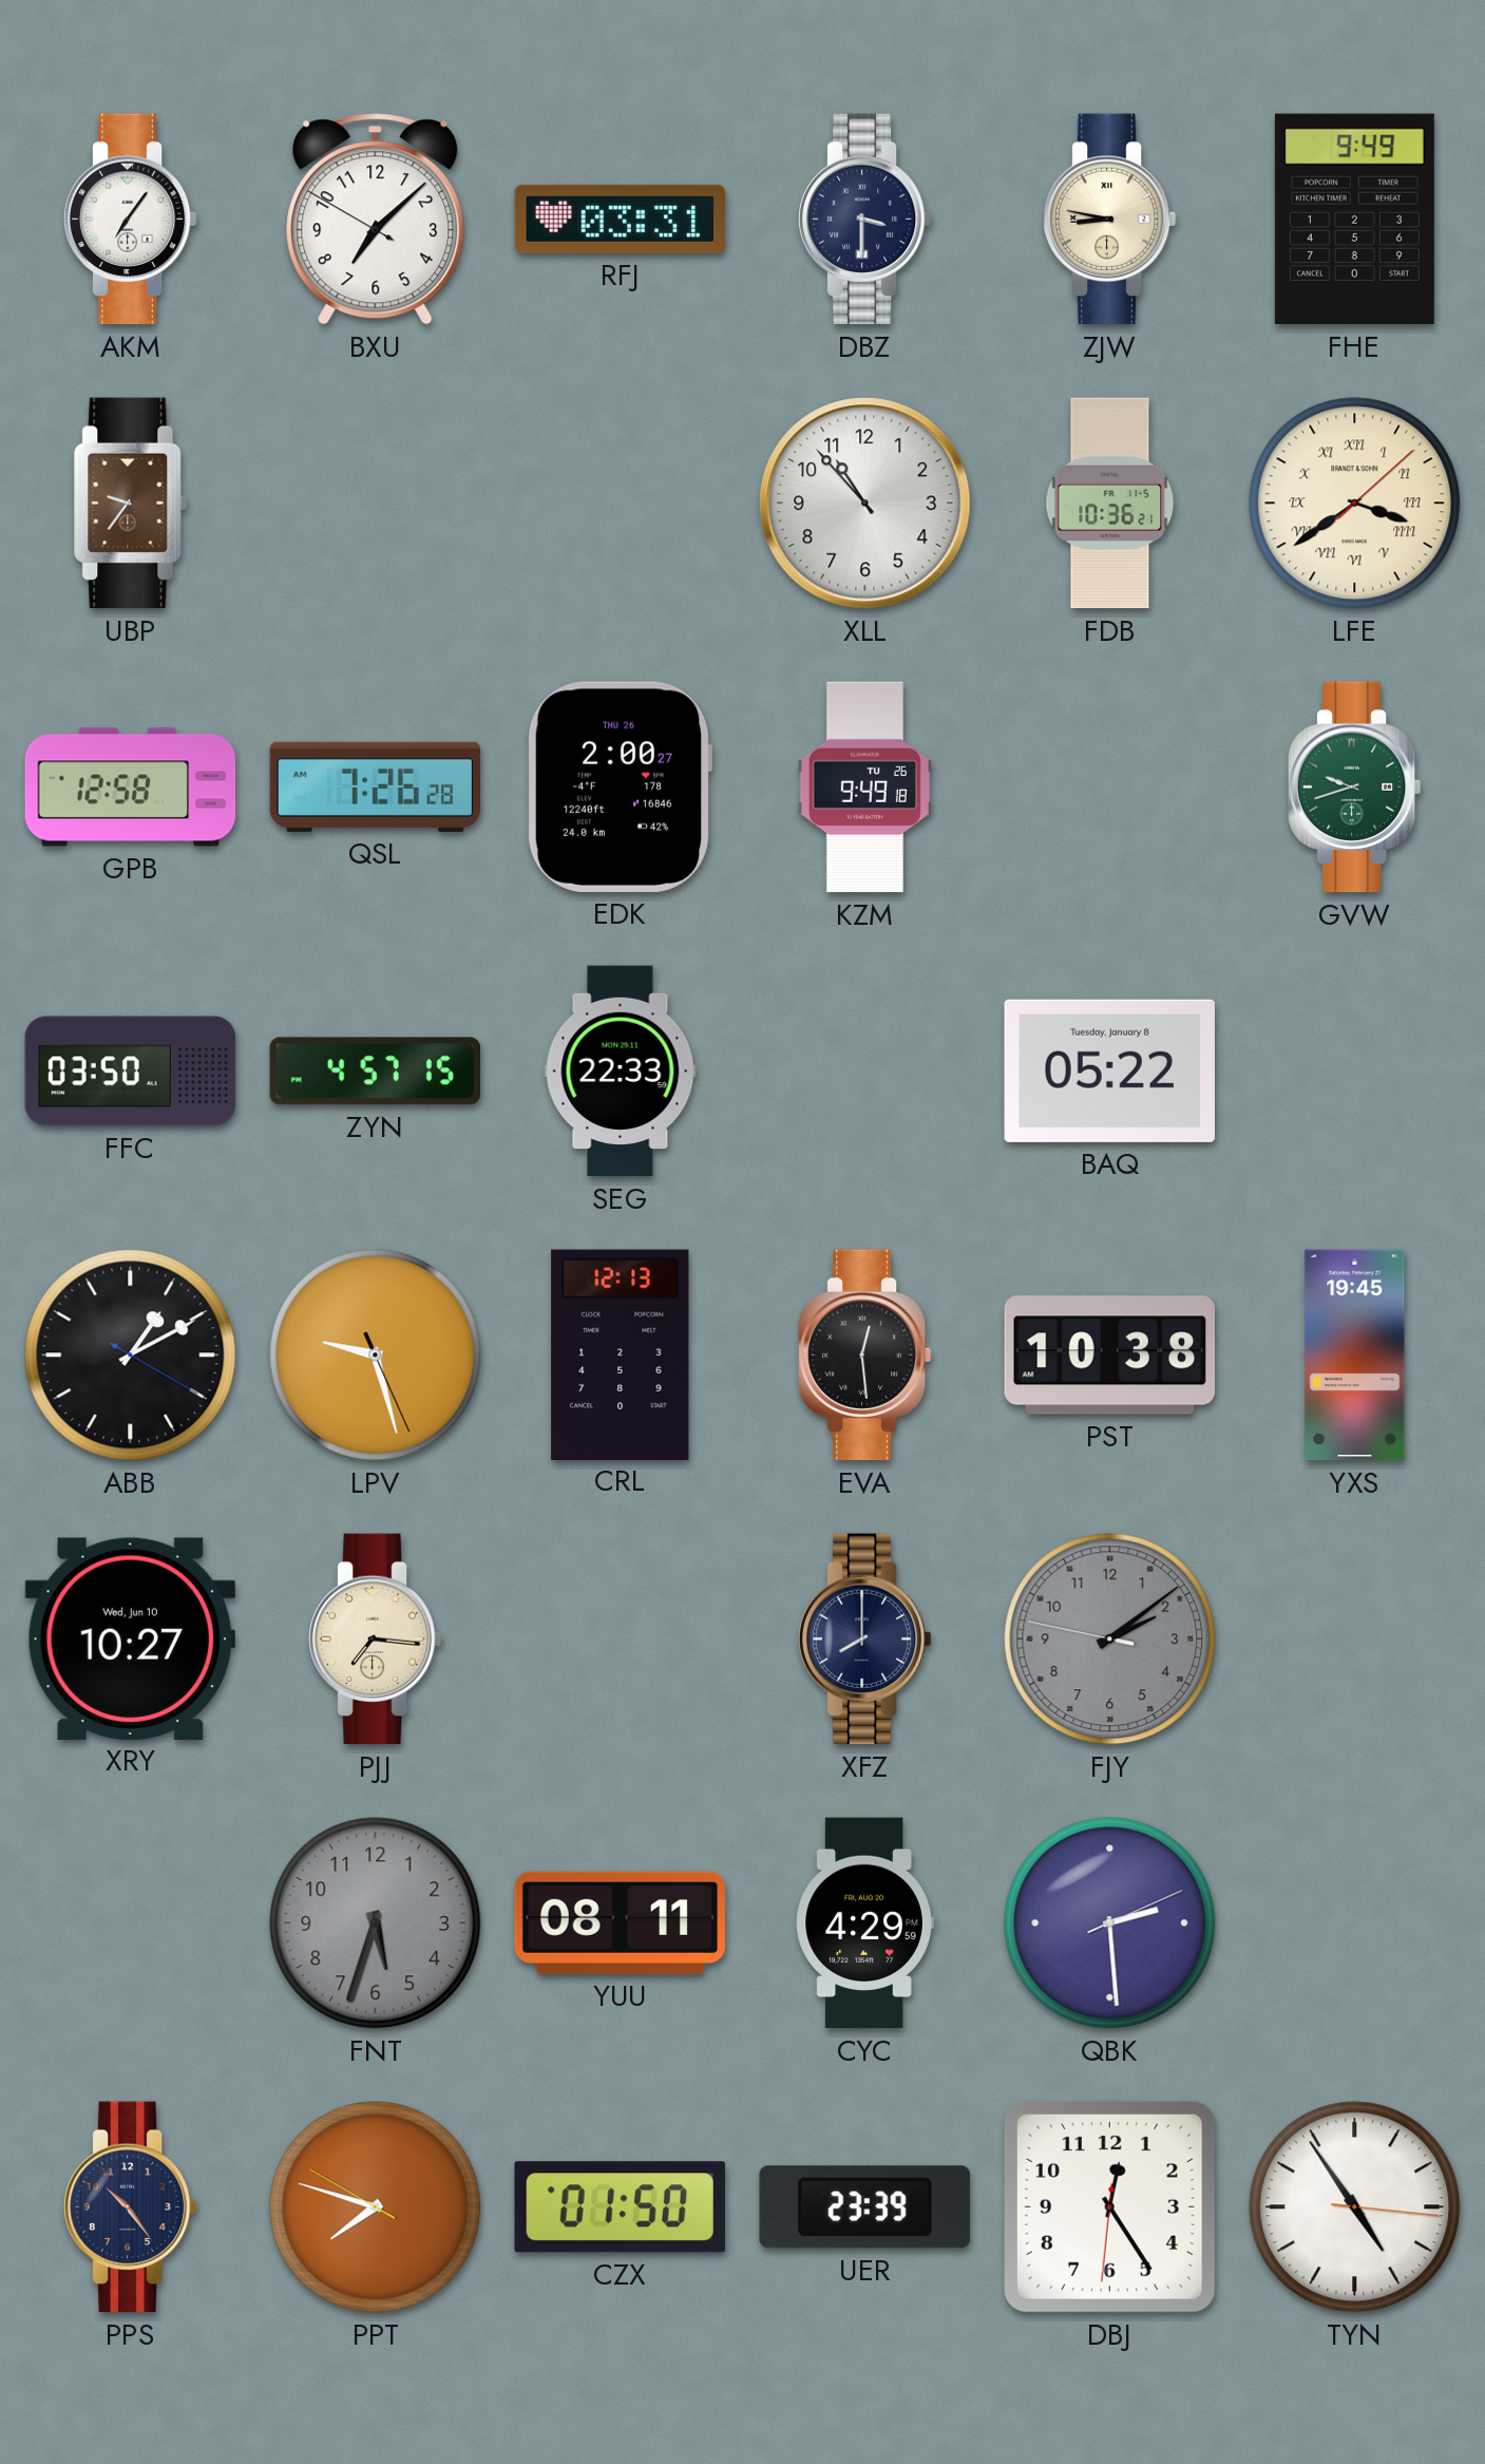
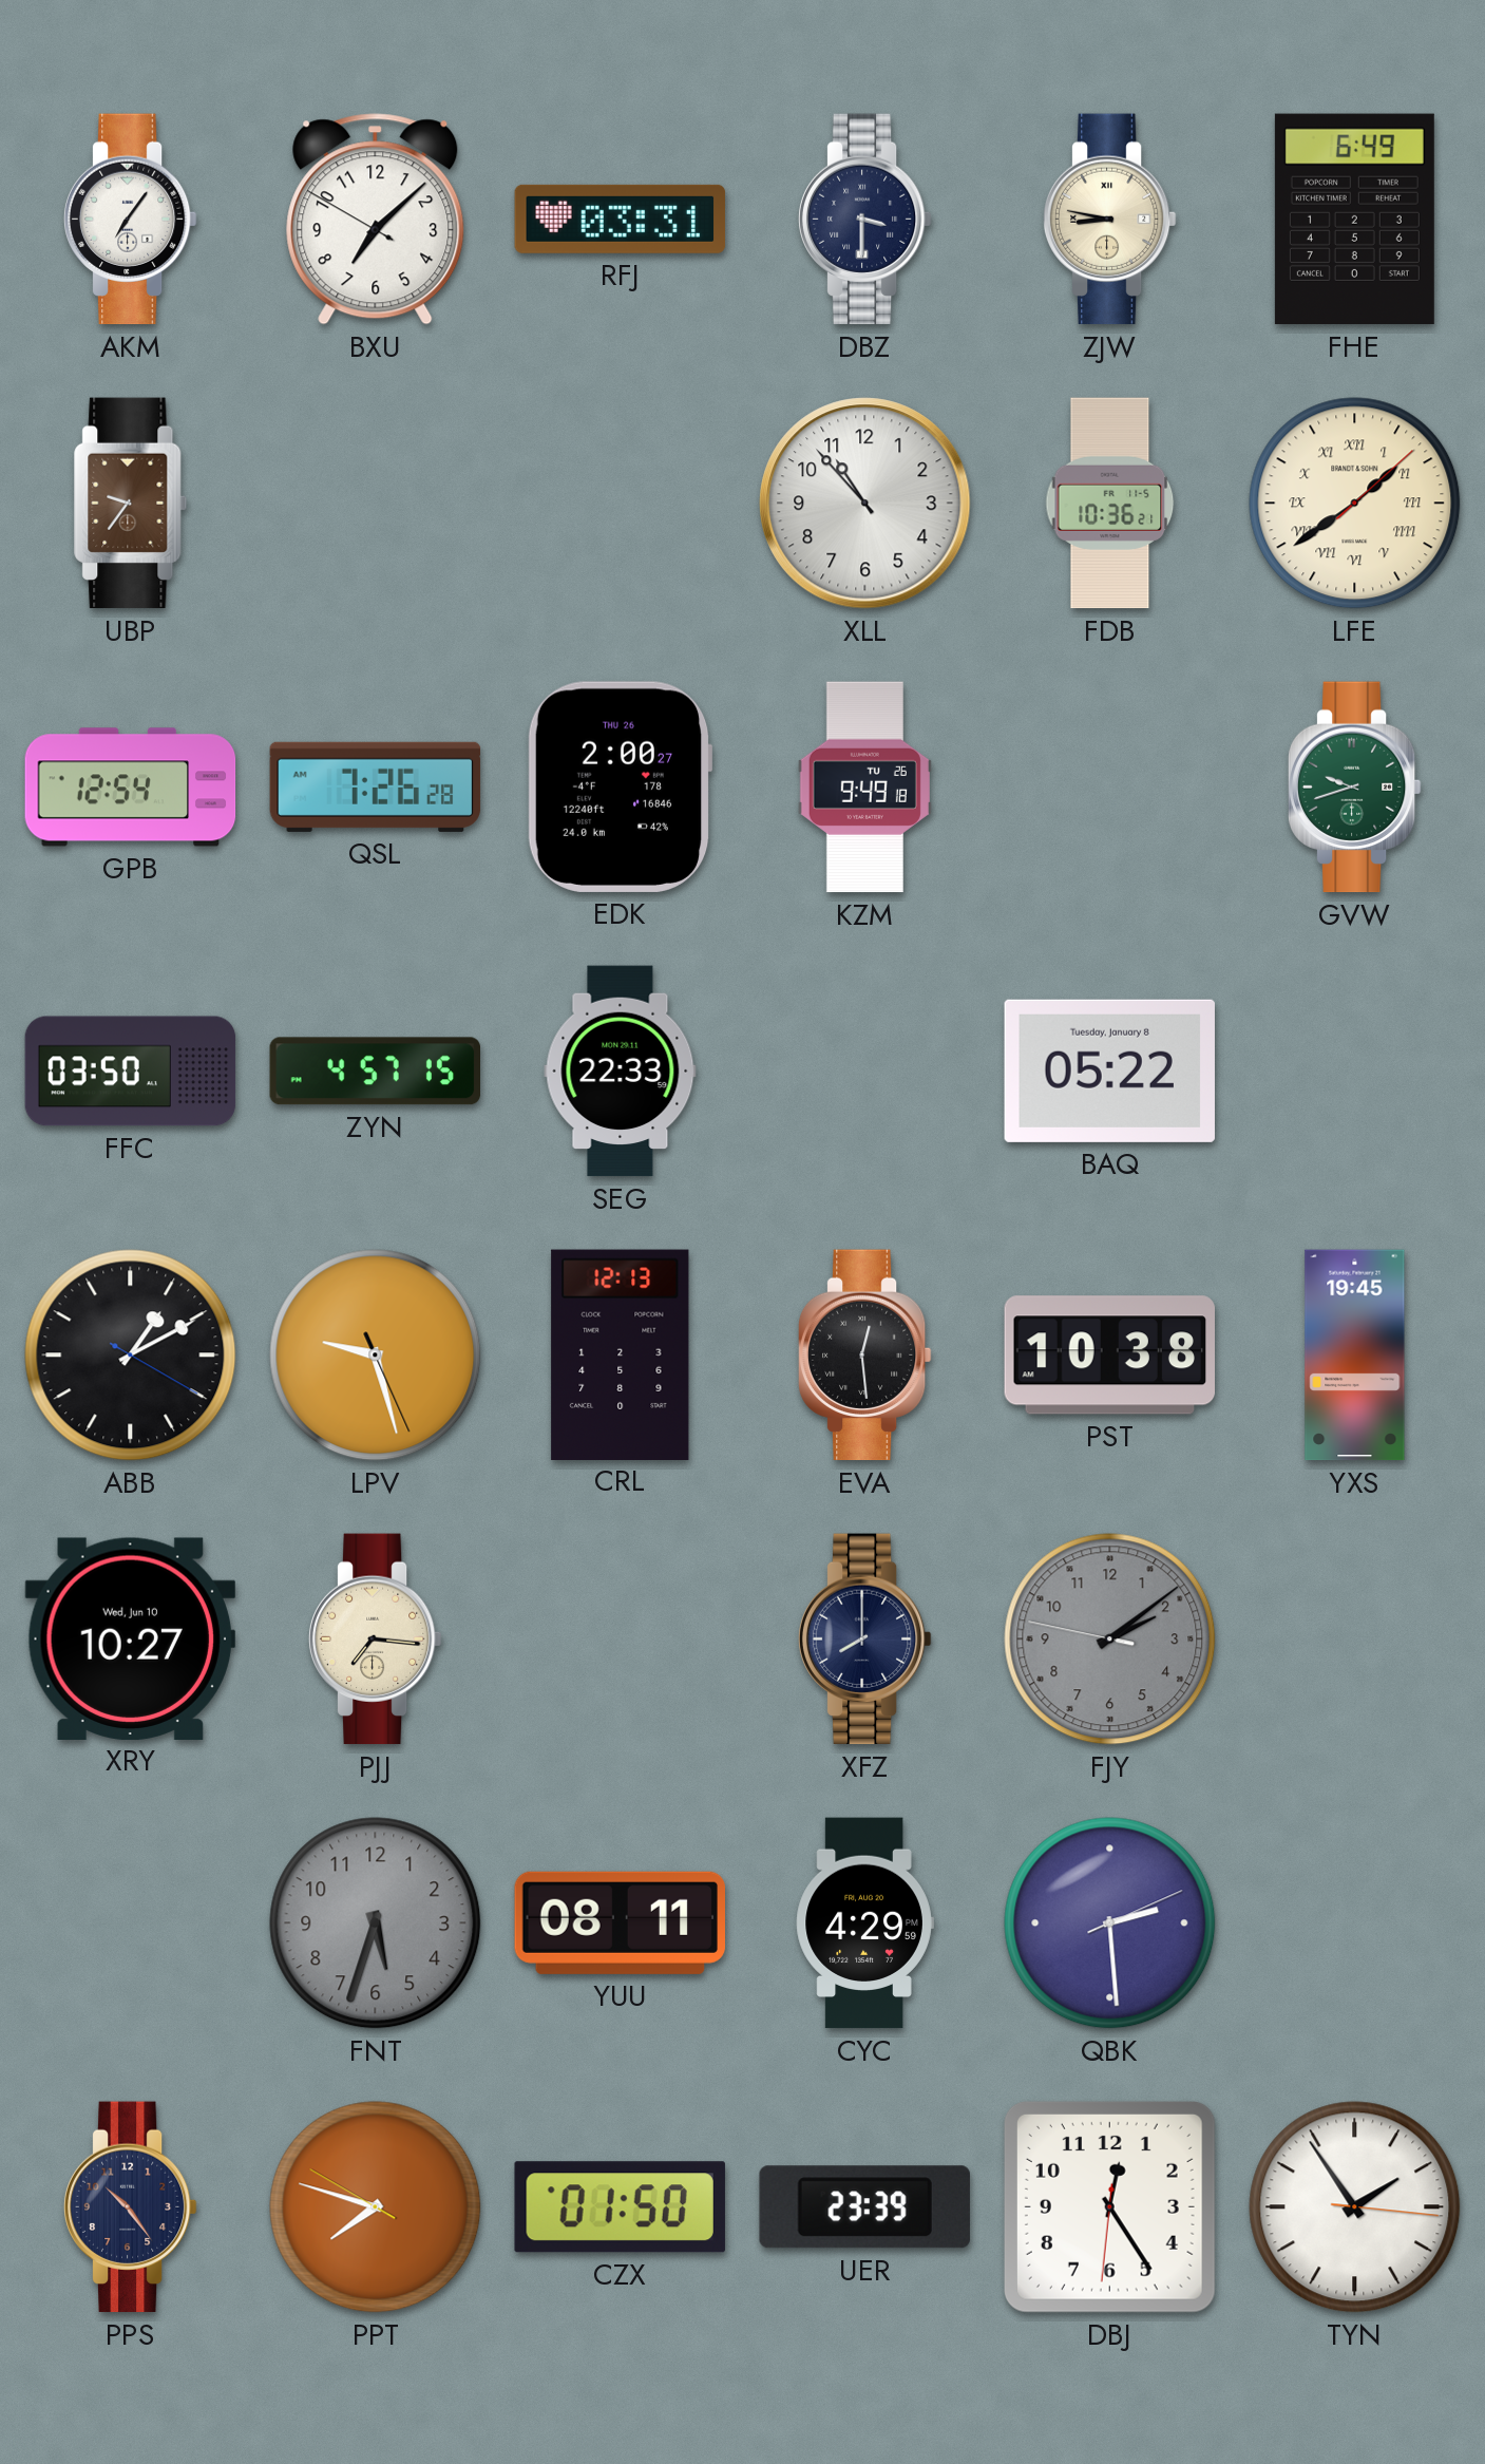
FHE: 9:49 -> 6:49
LFE: 3:39 -> 1:39
GPB: 12:58 -> 12:54
TYN: 4:54 -> 1:54
